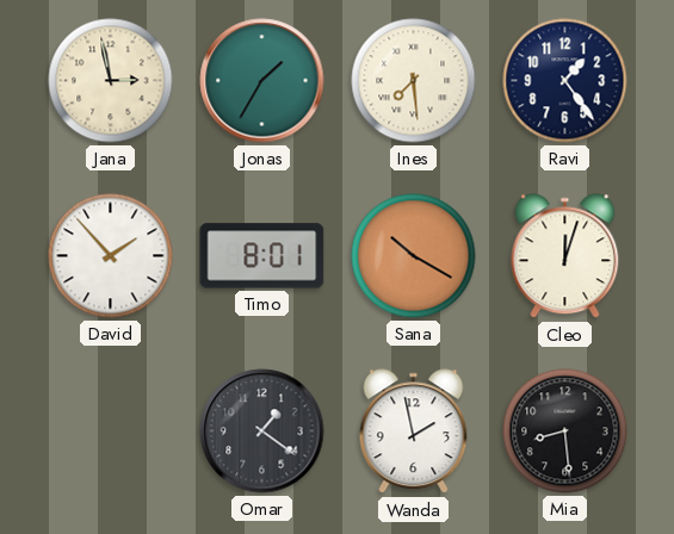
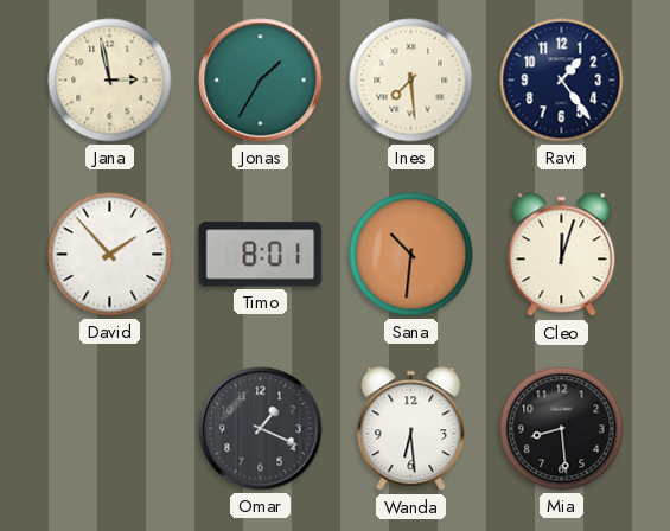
Sana: 10:20 -> 10:31
Omar: 1:21 -> 1:19
Wanda: 1:58 -> 6:29
